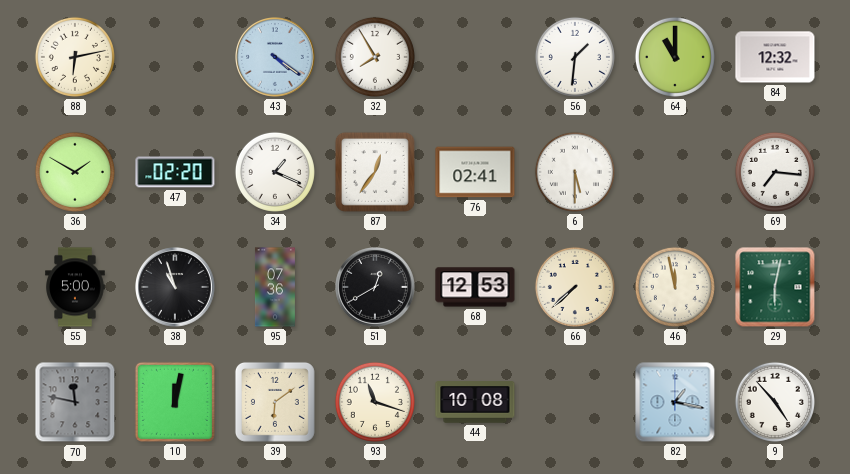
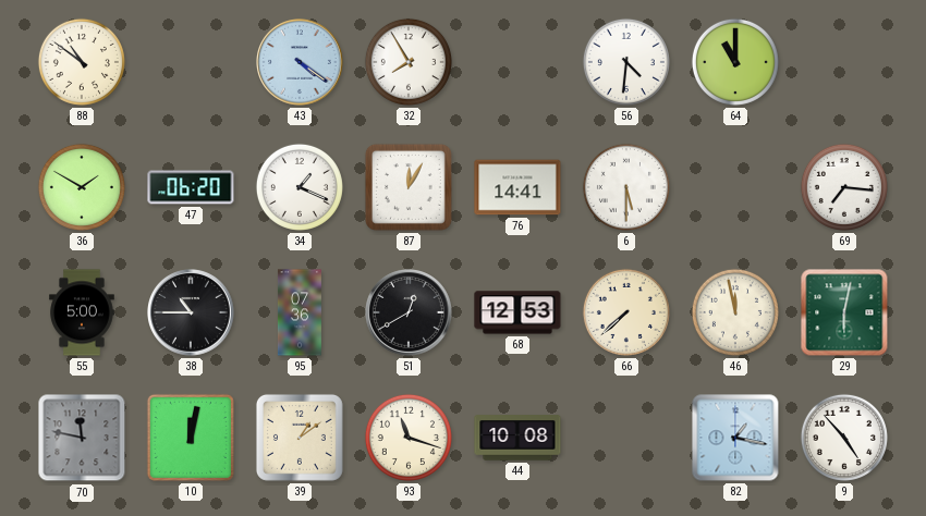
88: 6:13 -> 10:51
56: 1:31 -> 4:31
84: 12:32 -> none
47: 02:20 -> 06:20
87: 12:36 -> 12:05
76: 02:41 -> 14:41
38: 10:57 -> 10:45
39: 6:09 -> 1:09
